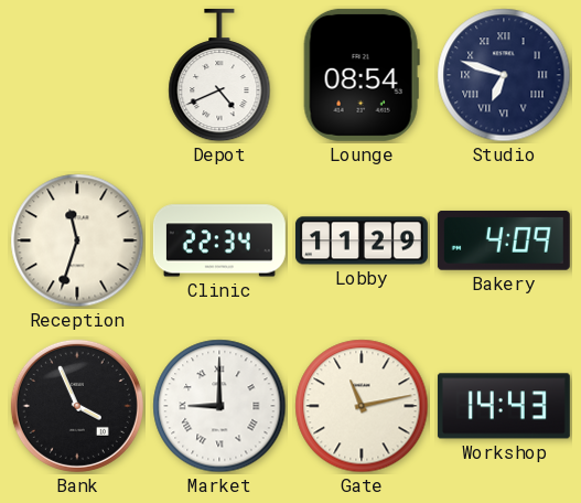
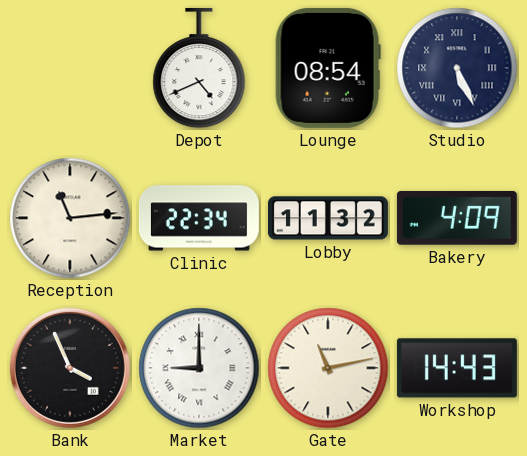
Studio: 6:48 -> 5:26
Reception: 11:33 -> 11:14
Lobby: 11:29 -> 11:32
